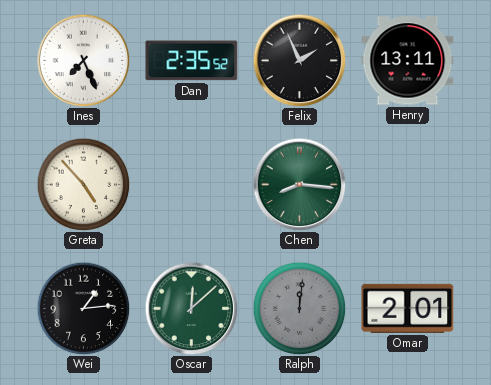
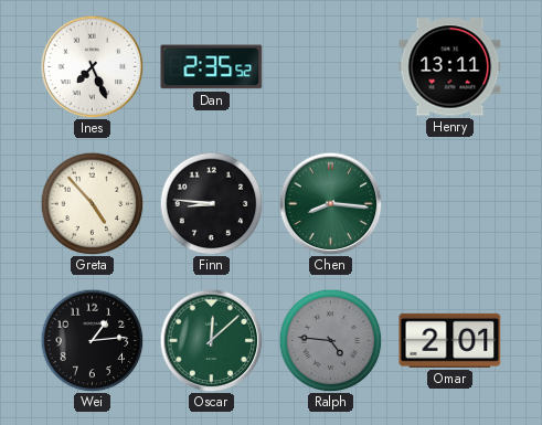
Felix: 1:56 -> none
Finn: none -> 8:46
Ralph: 12:01 -> 4:46
